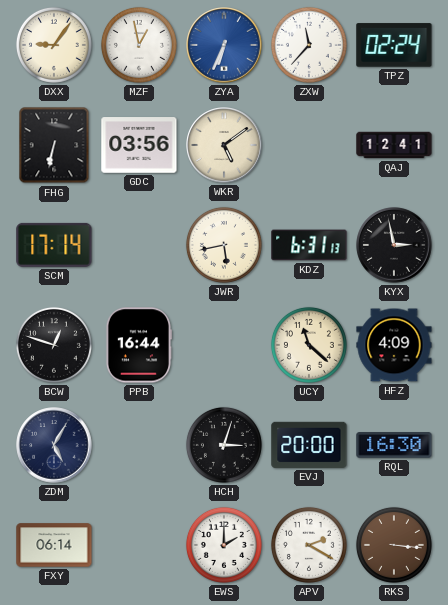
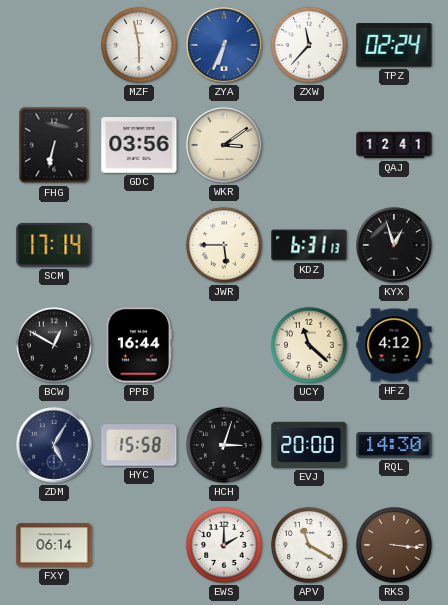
DXX: 9:06 -> none
MZF: 12:58 -> 5:58
WKR: 5:09 -> 3:09
JWR: 5:43 -> 5:45
KYX: 2:58 -> 12:57
BCW: 12:48 -> 12:50
HFZ: 4:09 -> 4:12
HYC: none -> 15:58
RQL: 16:30 -> 14:30
APV: 2:20 -> 11:20
